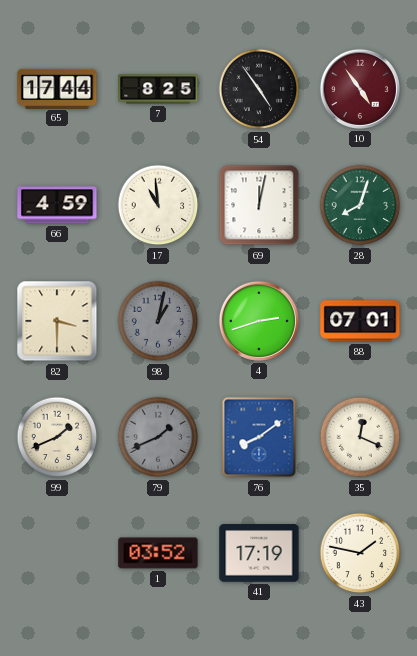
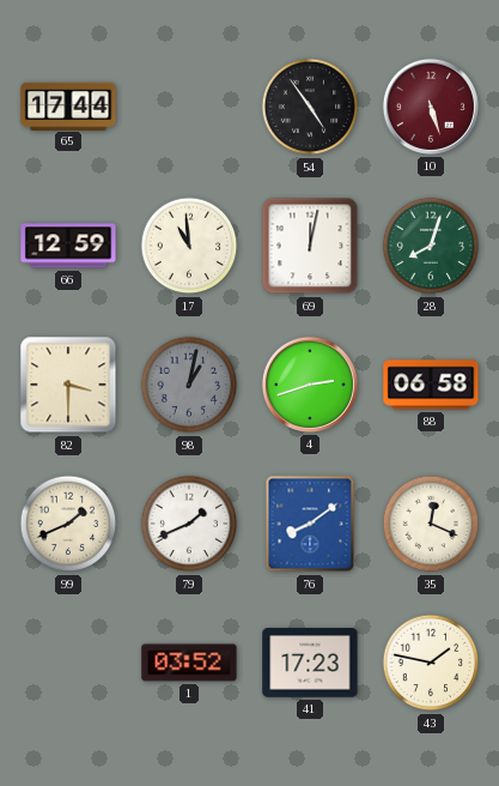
7: 8:25 -> none
10: 4:54 -> 5:27
66: 4:59 -> 12:59
88: 07:01 -> 06:58
79 dial: grey -> white
41: 17:19 -> 17:23
